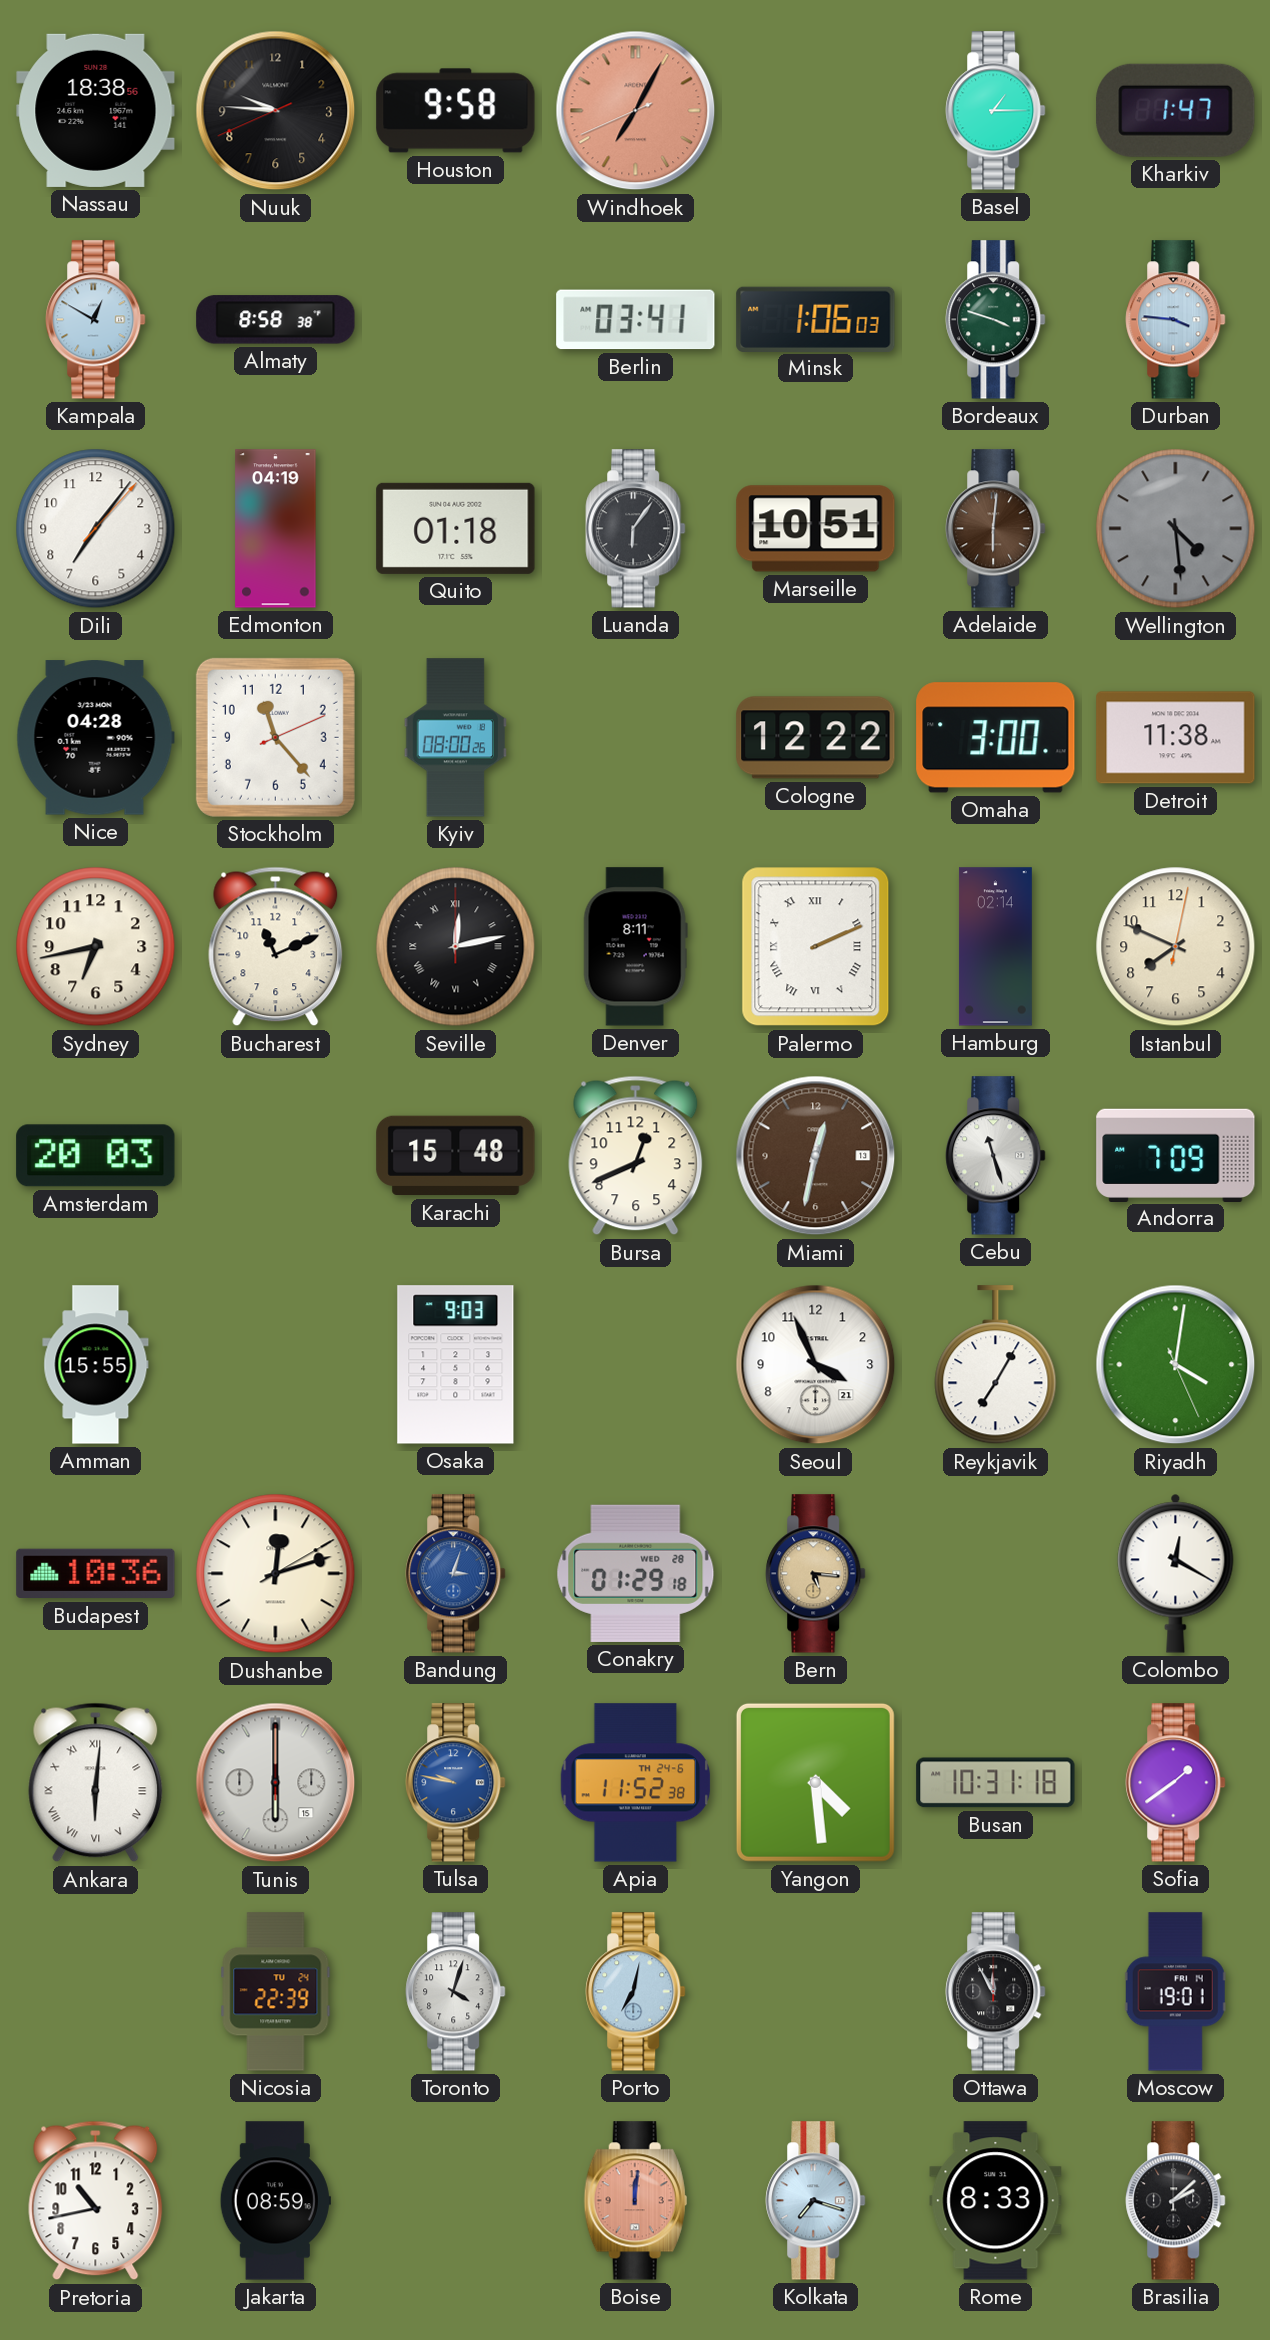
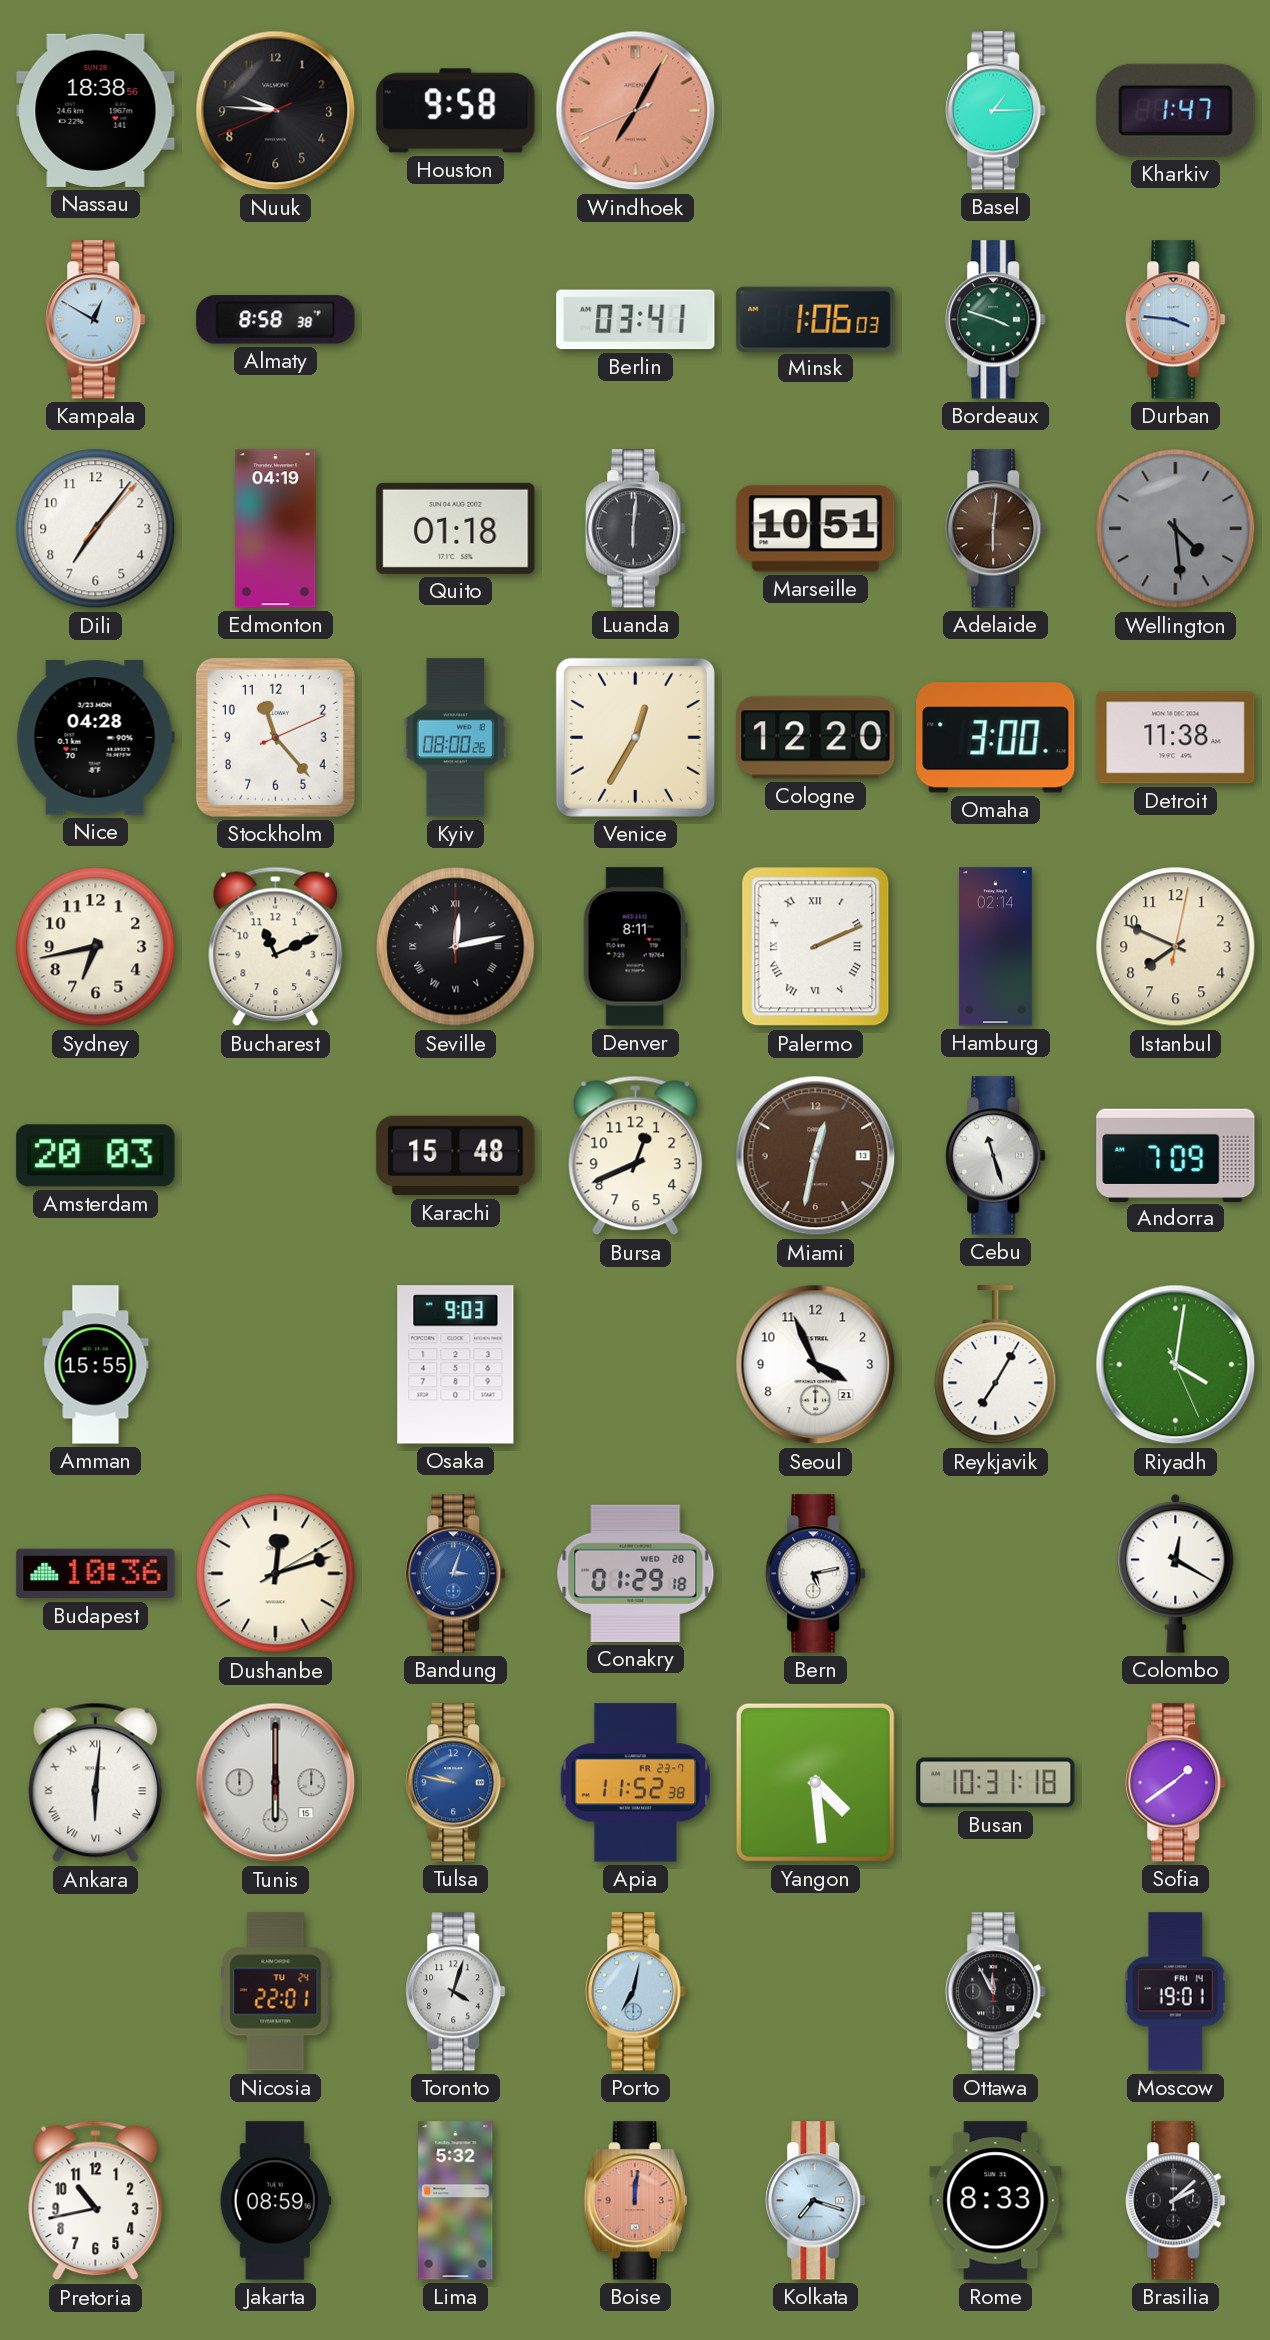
Luanda: 6:06 -> 6:01
Venice: none -> 12:35
Cologne: 12:22 -> 12:20
Bern: 5:16 -> 5:13
Bern dial: champagne -> white
Apia date: TH 24-6 -> FR 23-7
Nicosia: 22:39 -> 22:01
Lima: none -> 5:32
